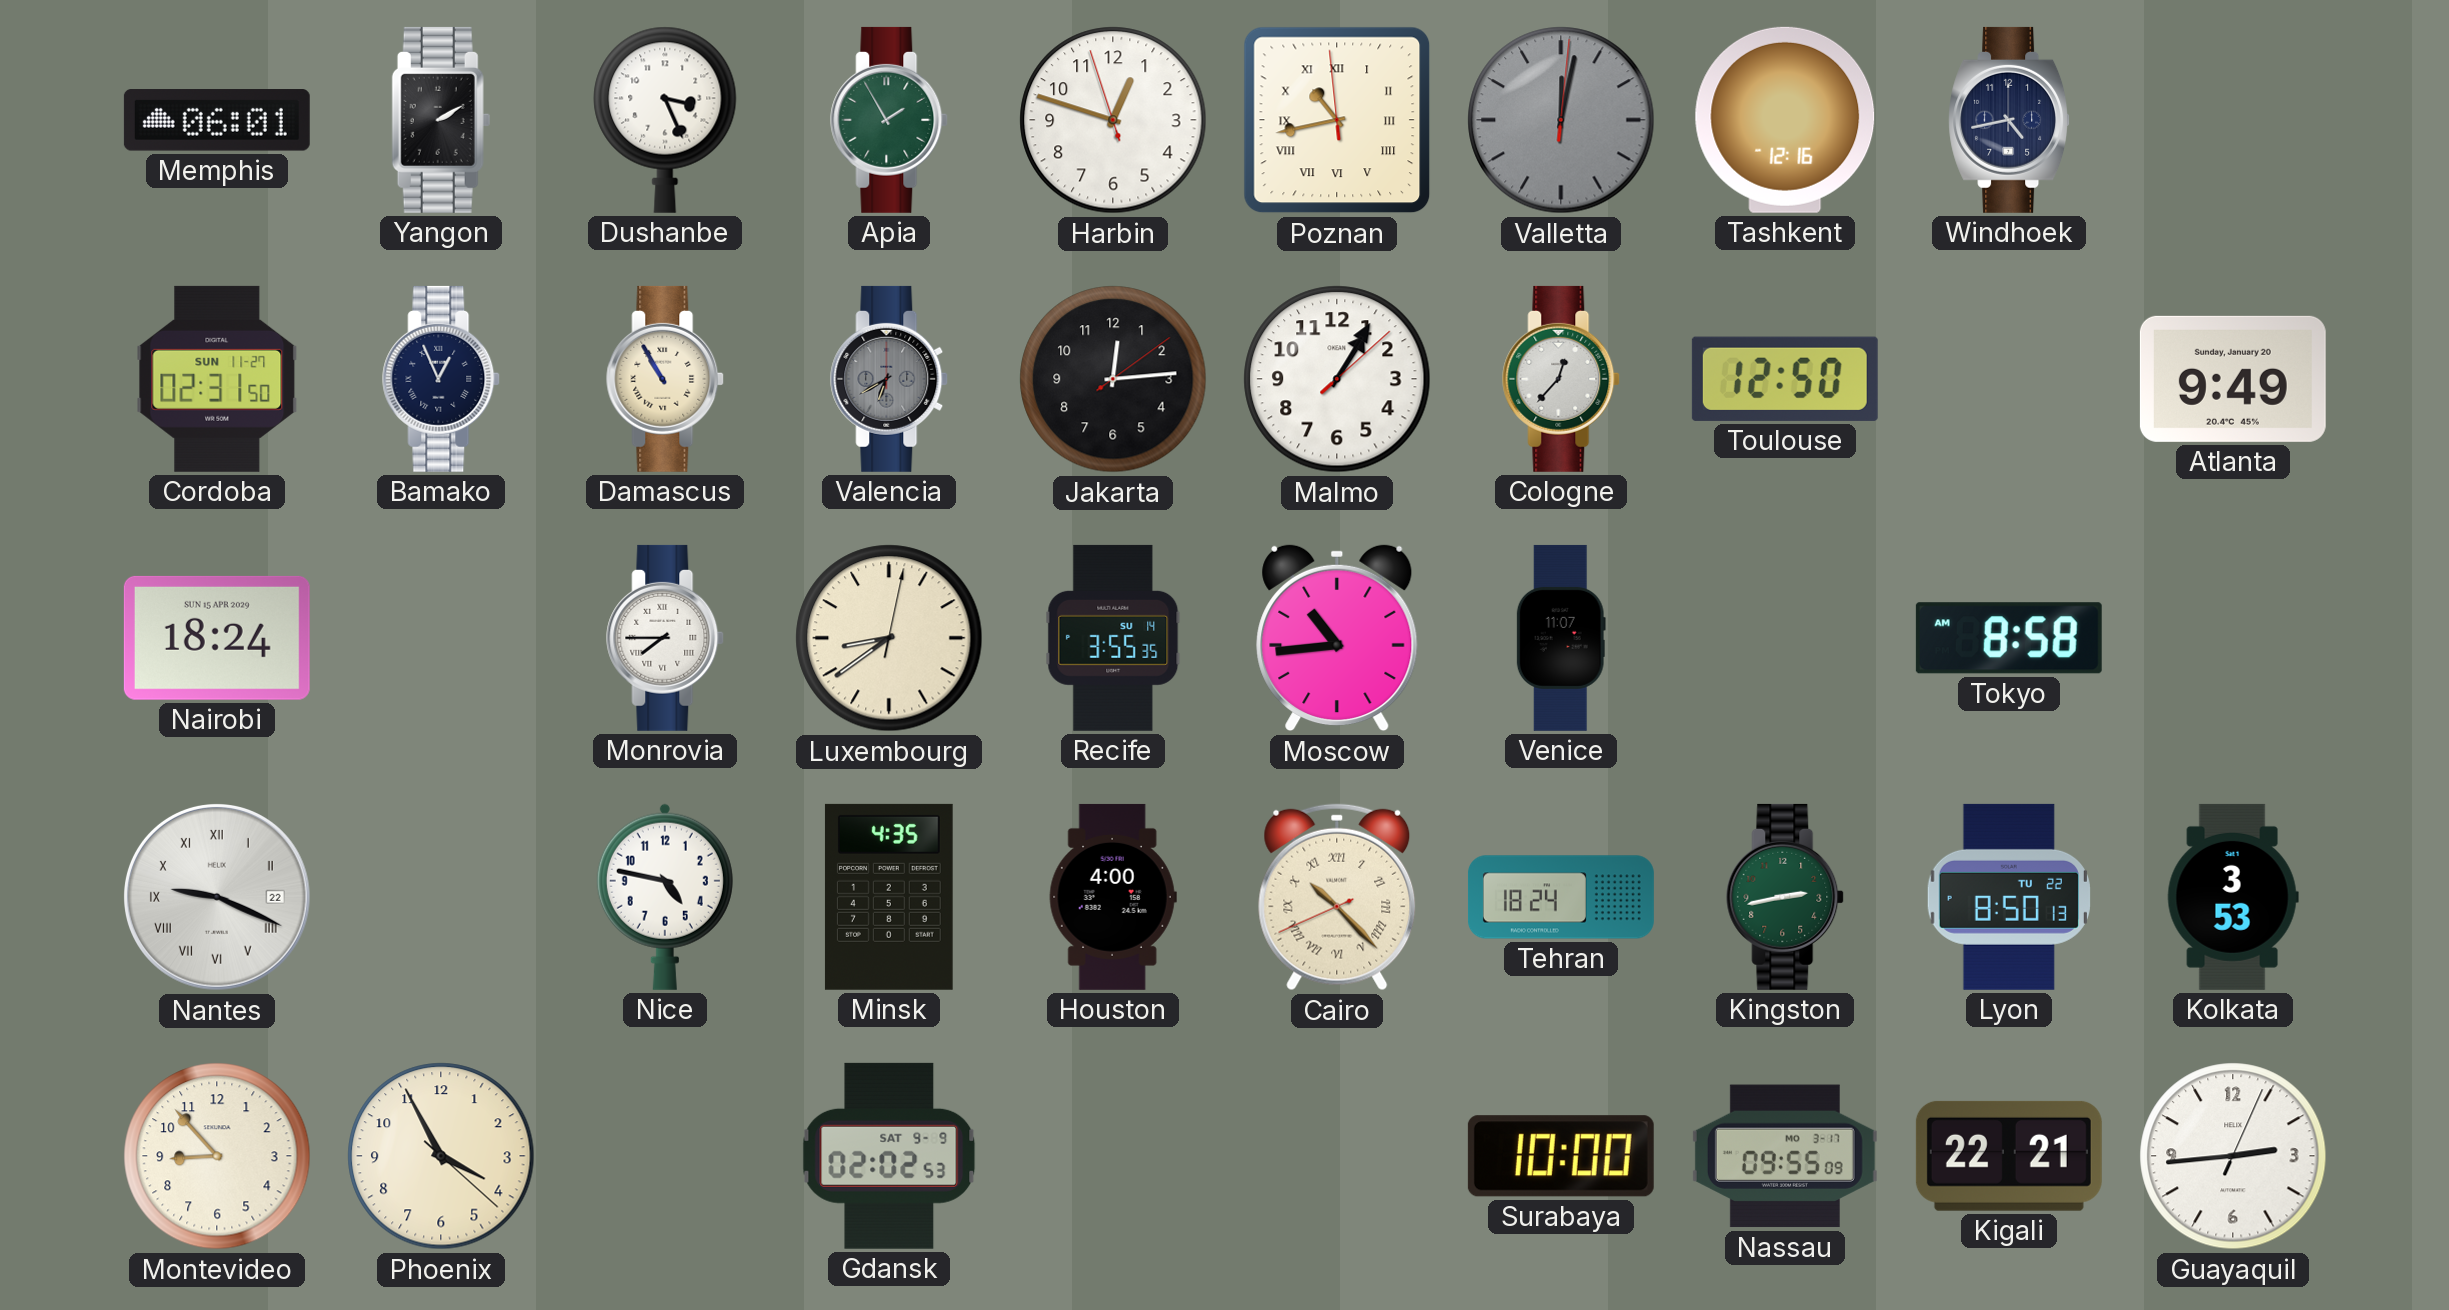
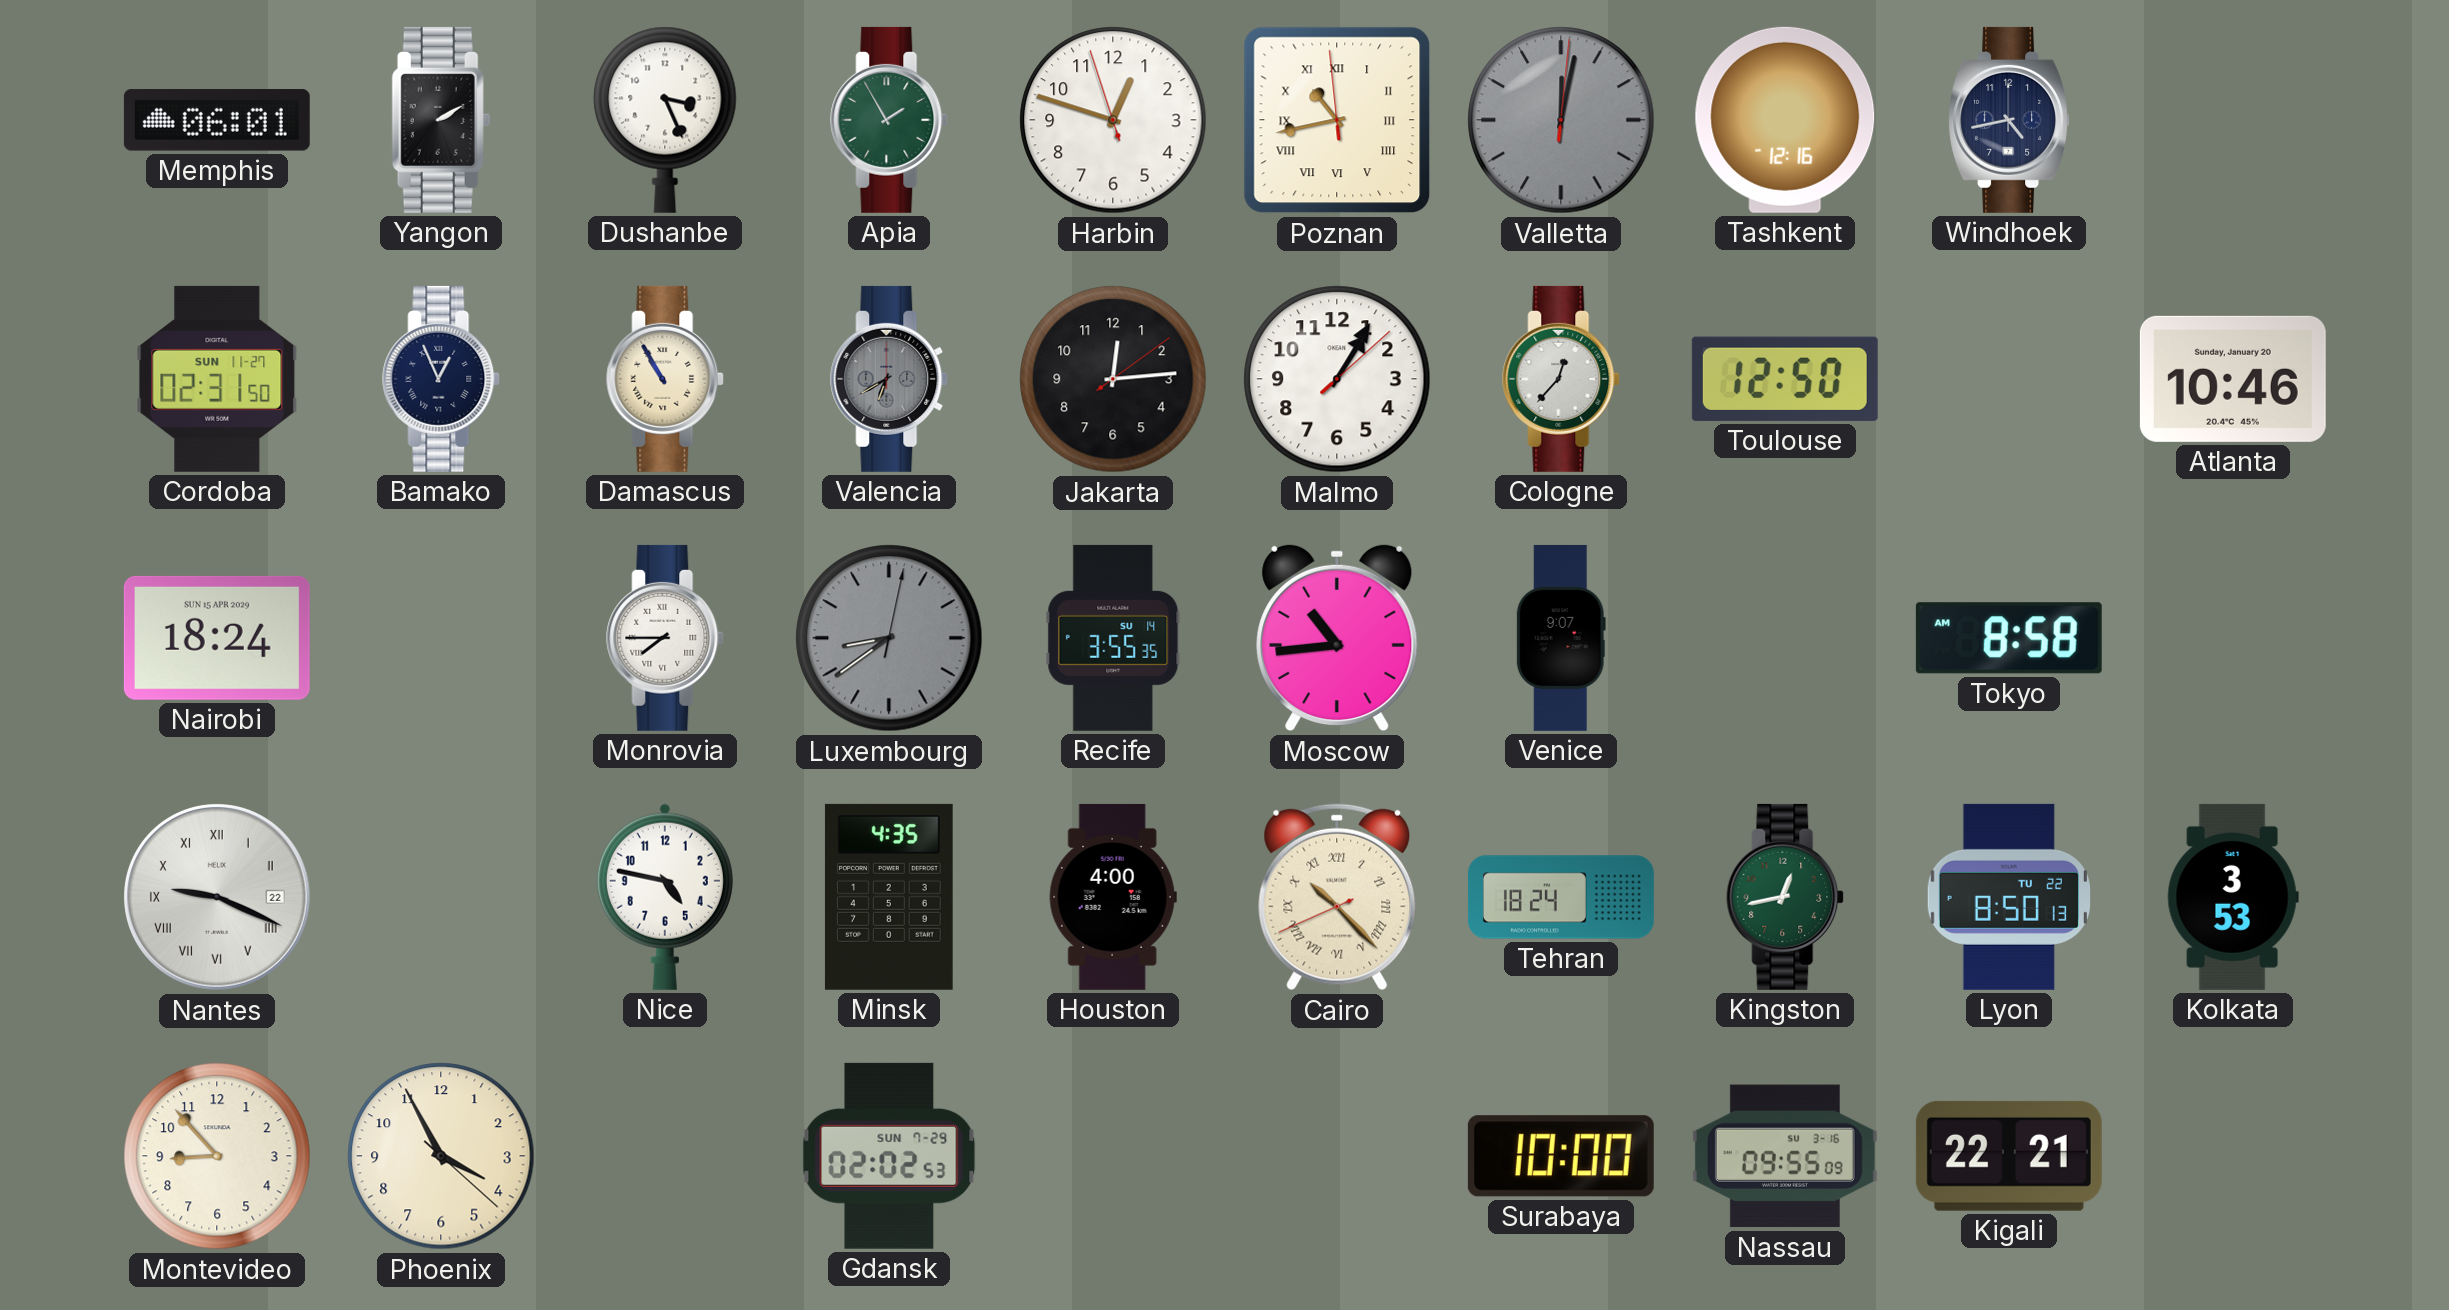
Atlanta: 9:49 -> 10:46
Luxembourg dial: cream -> grey
Venice: 11:07 -> 9:07
Kingston: 2:43 -> 12:43
Gdansk date: SAT 9-9 -> SUN 7-29
Nassau date: MO 3-17 -> SU 3-16
Guayaquil: 2:44 -> none
